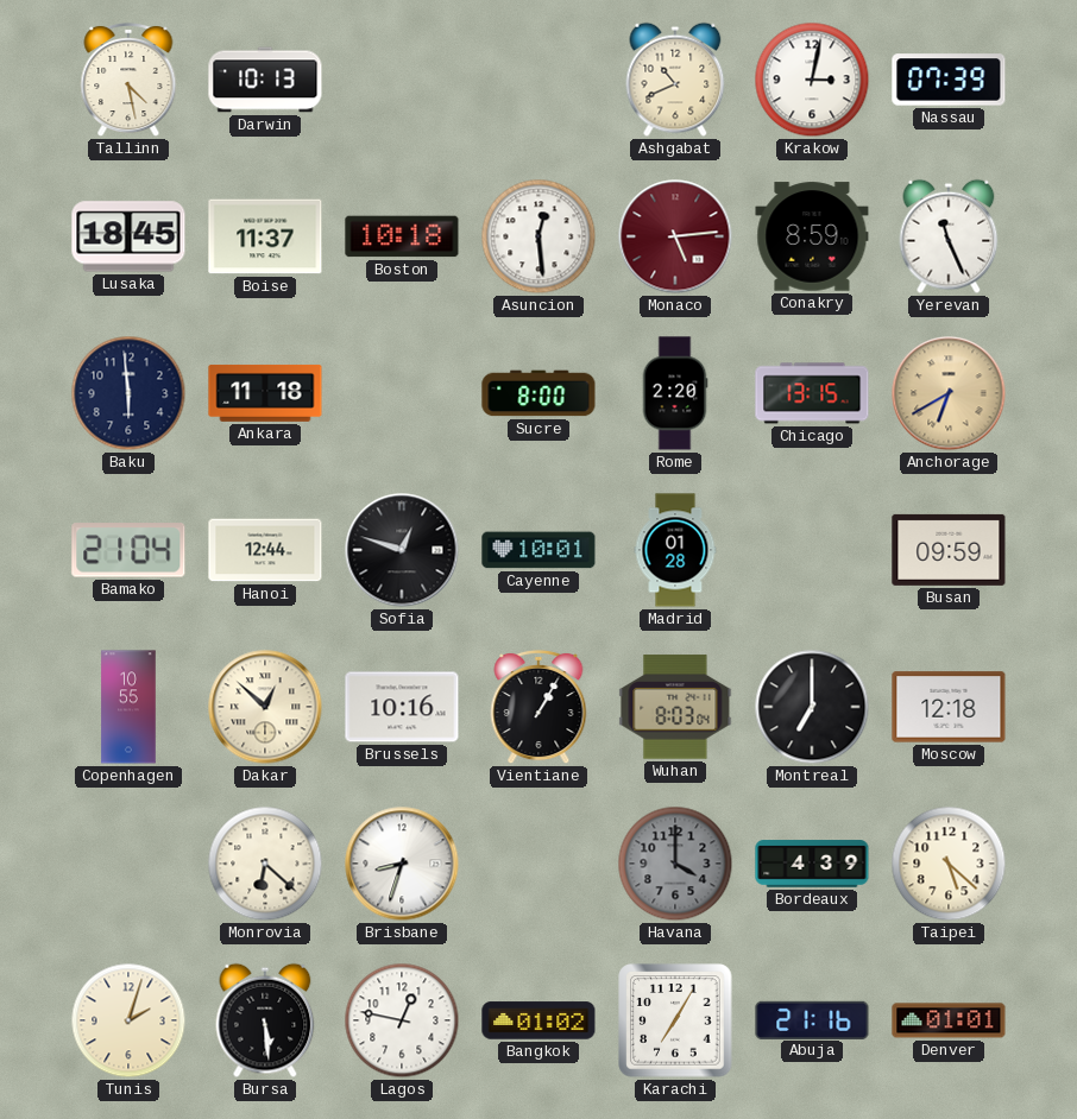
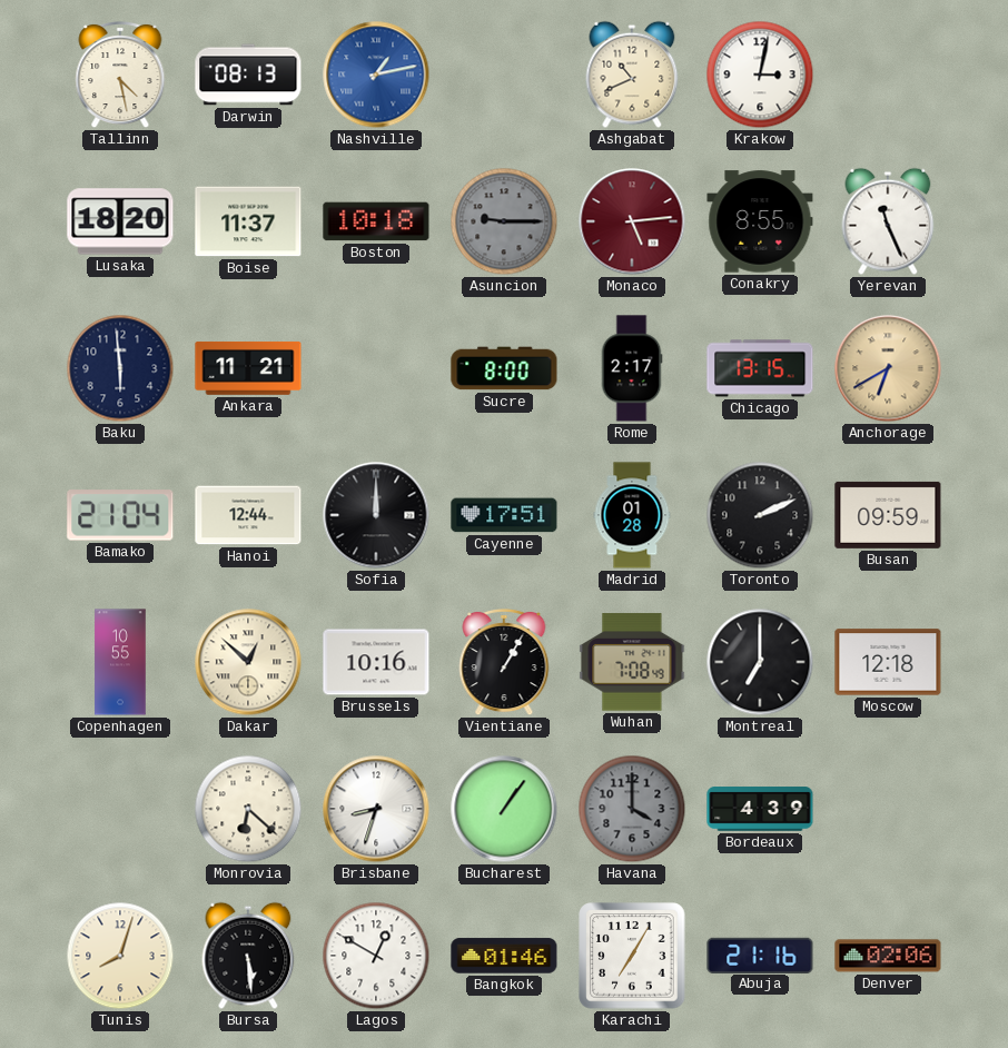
Darwin: 10:13 -> 08:13
Nashville: none -> 1:13
Nassau: 07:39 -> none
Lusaka: 18:45 -> 18:20
Asuncion: 12:29 -> 9:15
Asuncion dial: white -> grey
Conakry: 8:59 -> 8:55
Ankara: 11:18 -> 11:21
Rome: 2:20 -> 2:17
Sofia: 12:48 -> 12:00
Cayenne: 10:01 -> 17:51
Toronto: none -> 2:11
Wuhan: 8:03 -> 7:08
Bucharest: none -> 1:06
Taipei: 5:22 -> none
Tunis: 2:03 -> 8:03
Lagos: 12:47 -> 12:50
Bangkok: 01:02 -> 01:46
Denver: 01:01 -> 02:06
